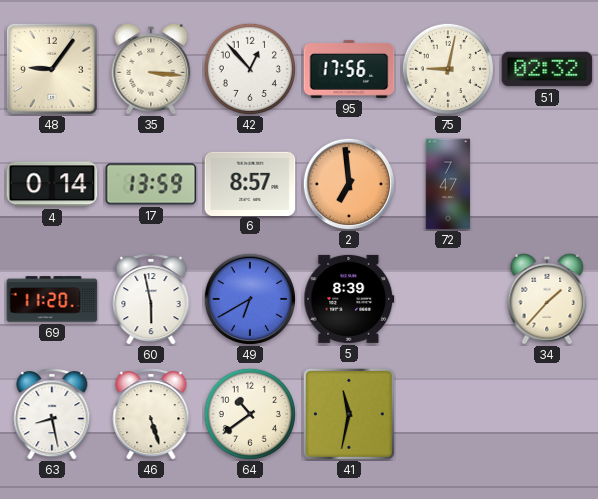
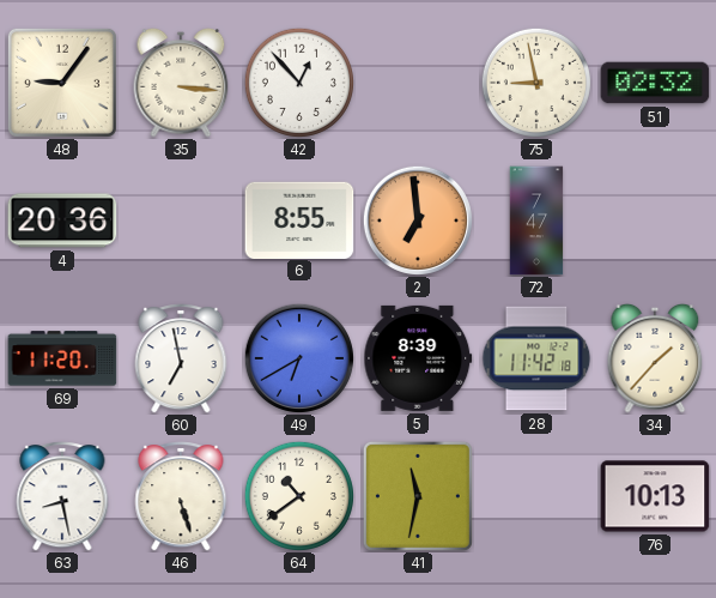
95: 17:56 -> none
75: 9:02 -> 8:58
4: 0:14 -> 20:36
17: 13:59 -> none
6: 8:57 -> 8:55
60: 5:58 -> 6:58
28: none -> 11:42
76: none -> 10:13
